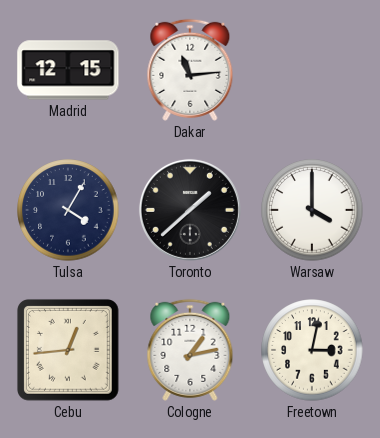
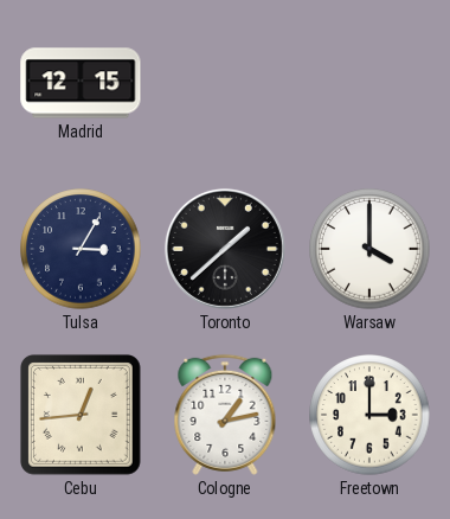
Dakar: 11:14 -> none
Tulsa: 4:05 -> 3:05
Freetown: 3:02 -> 3:00
